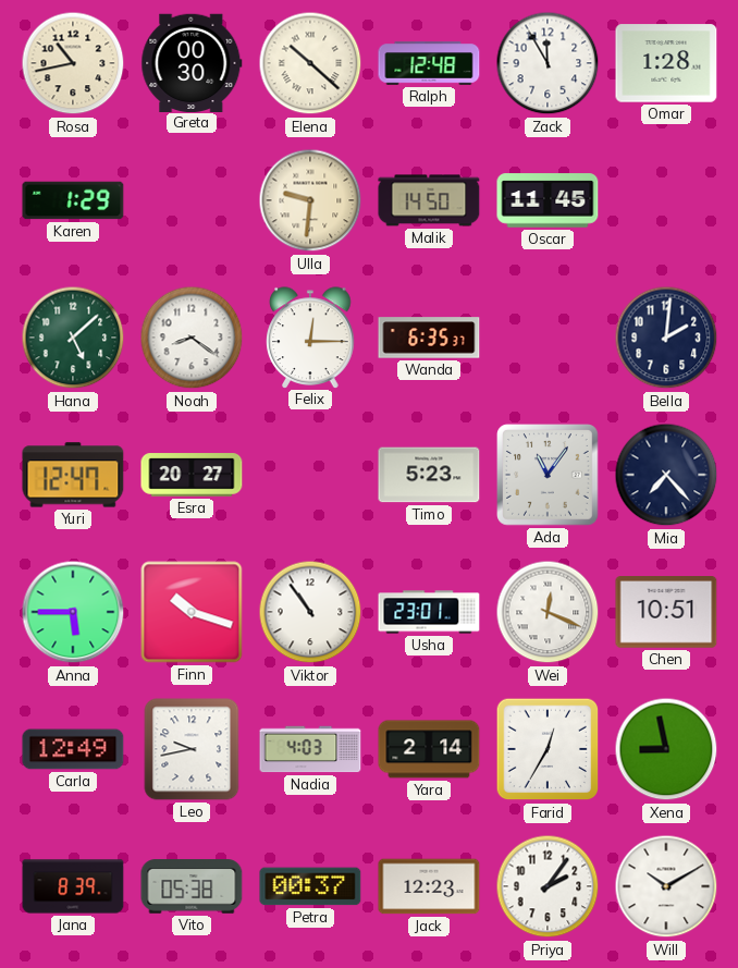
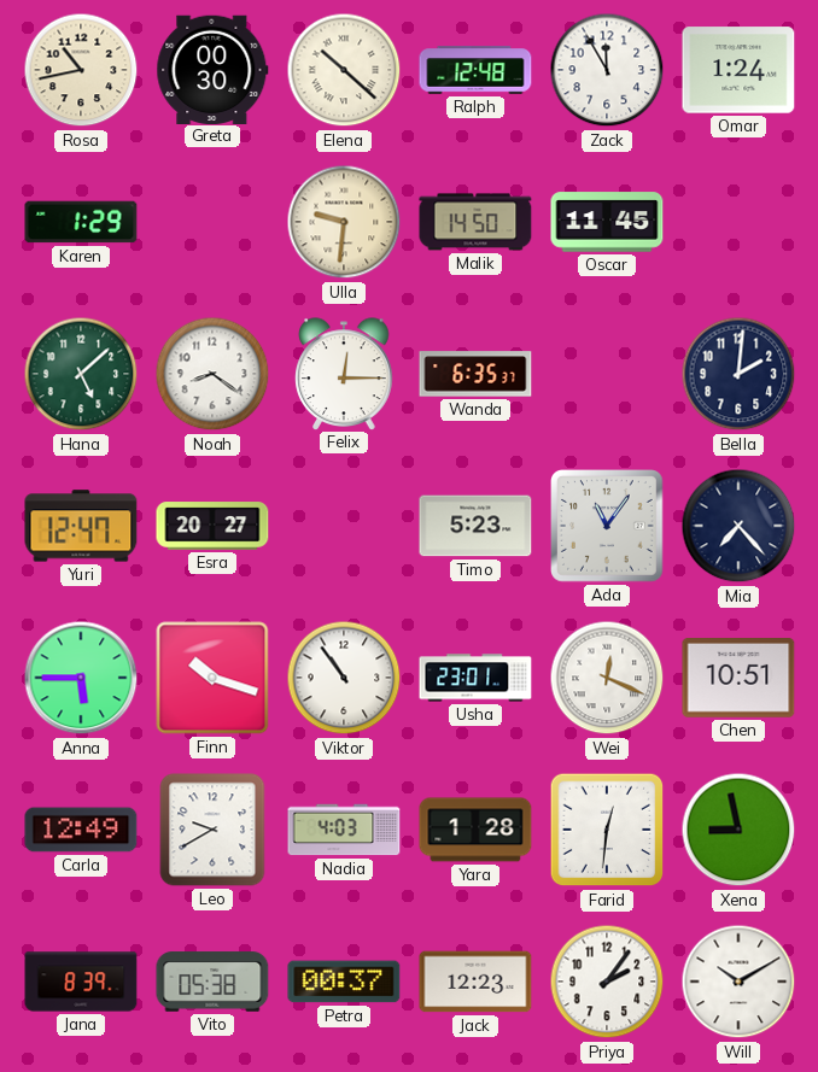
Omar: 1:28 -> 1:24
Leo: 9:43 -> 9:40
Yara: 2:14 -> 1:28
Farid: 12:35 -> 12:31
